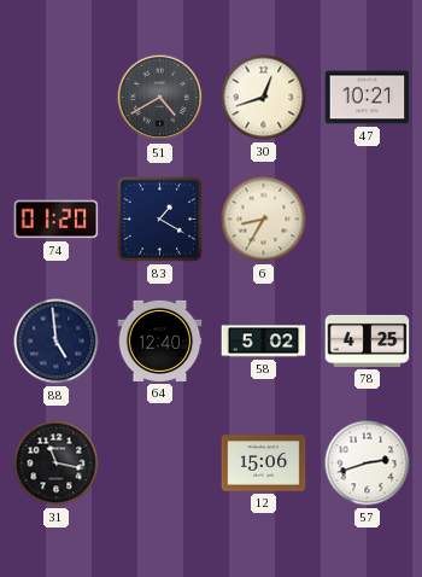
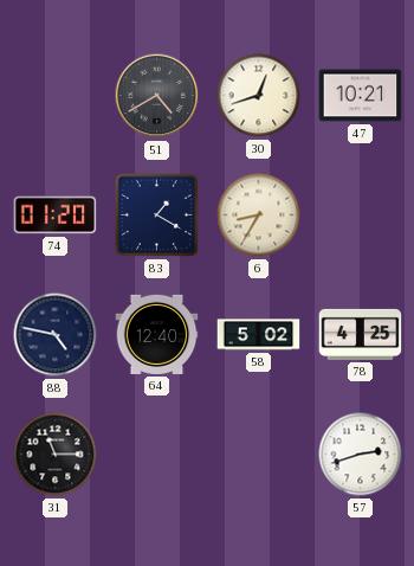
88: 4:59 -> 4:47
31: 11:17 -> 11:15
12: 15:06 -> none
